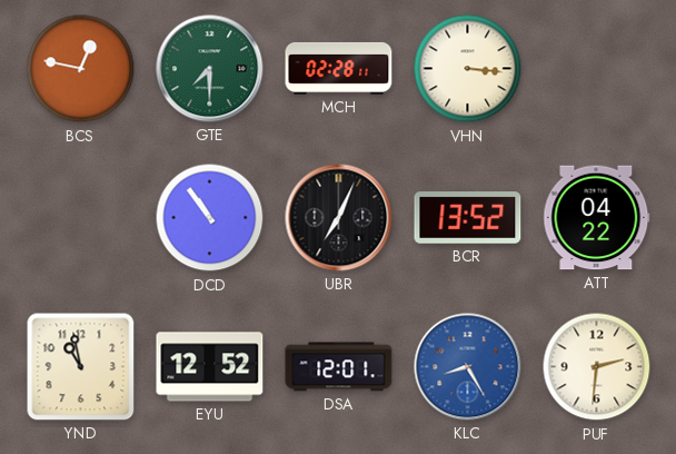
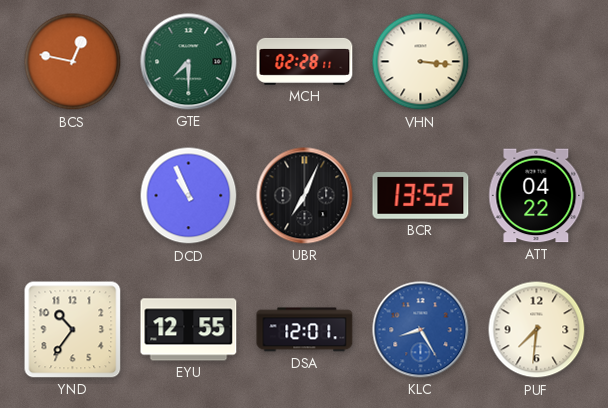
DCD: 10:54 -> 10:56
YND: 10:58 -> 10:36
EYU: 12:52 -> 12:55
PUF: 2:31 -> 7:31
